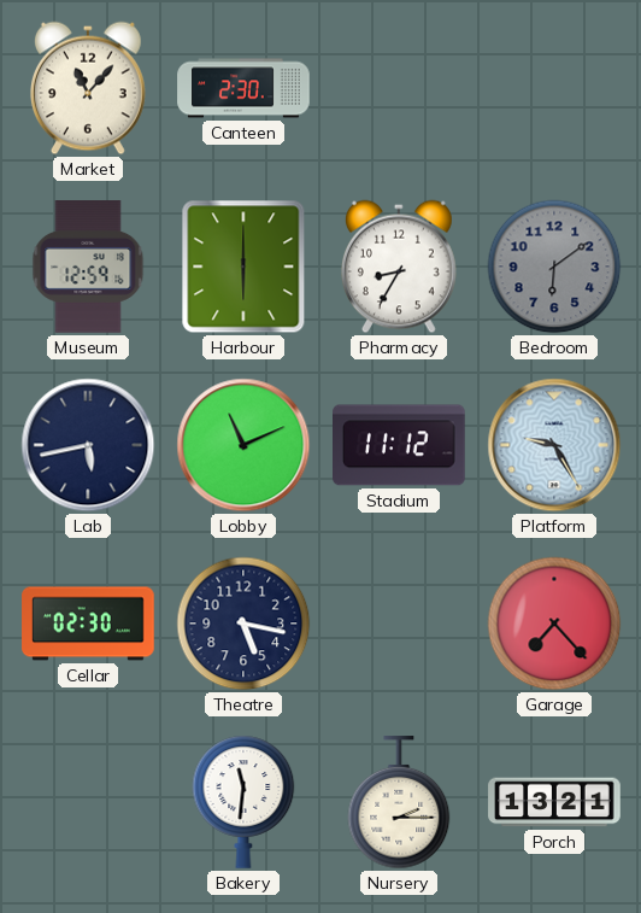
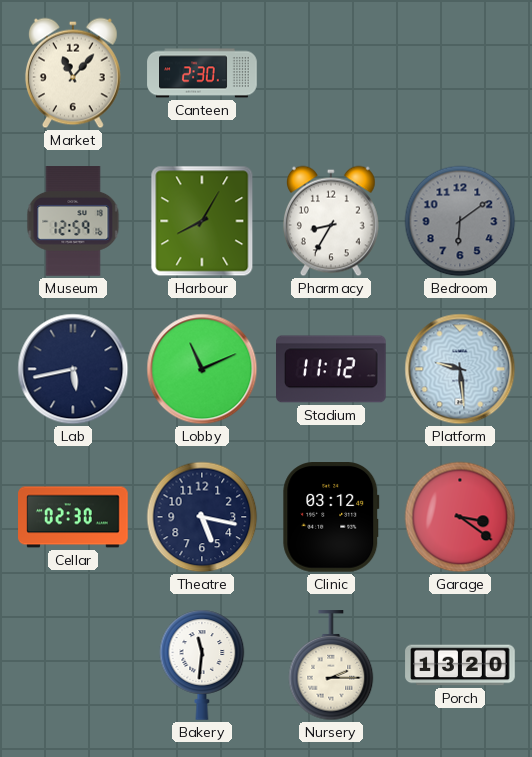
Harbour: 6:00 -> 8:05
Platform: 9:25 -> 9:29
Clinic: none -> 03:12
Garage: 7:23 -> 3:21
Porch: 13:21 -> 13:20
